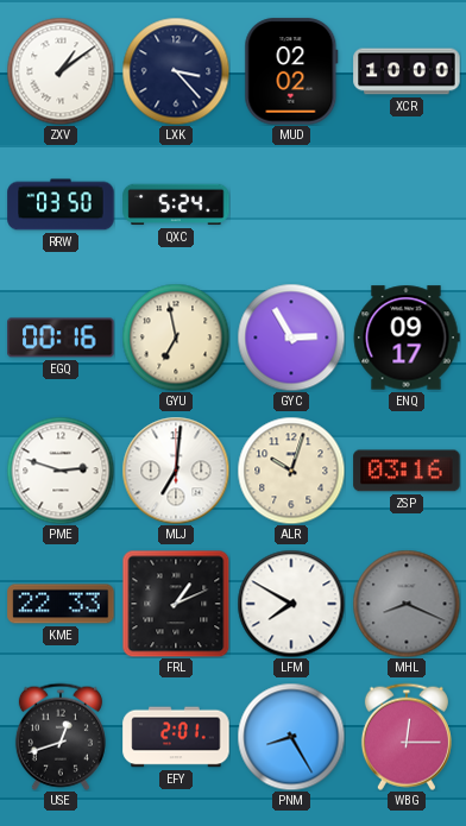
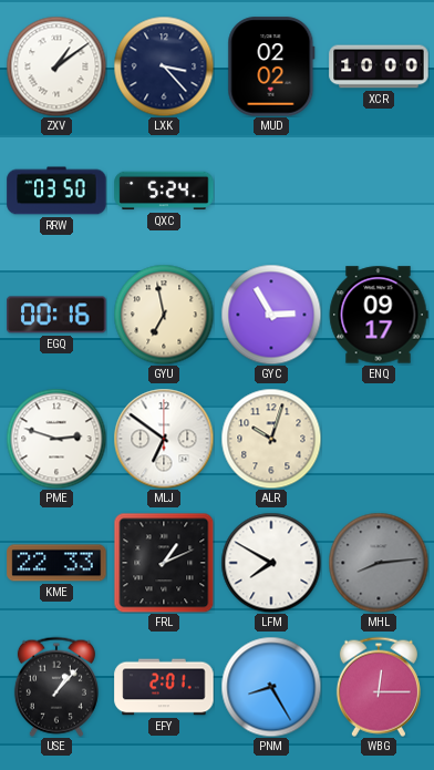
MLJ: 7:01 -> 6:51
ZSP: 03:16 -> none
MHL: 8:19 -> 8:14
USE: 12:42 -> 1:07
